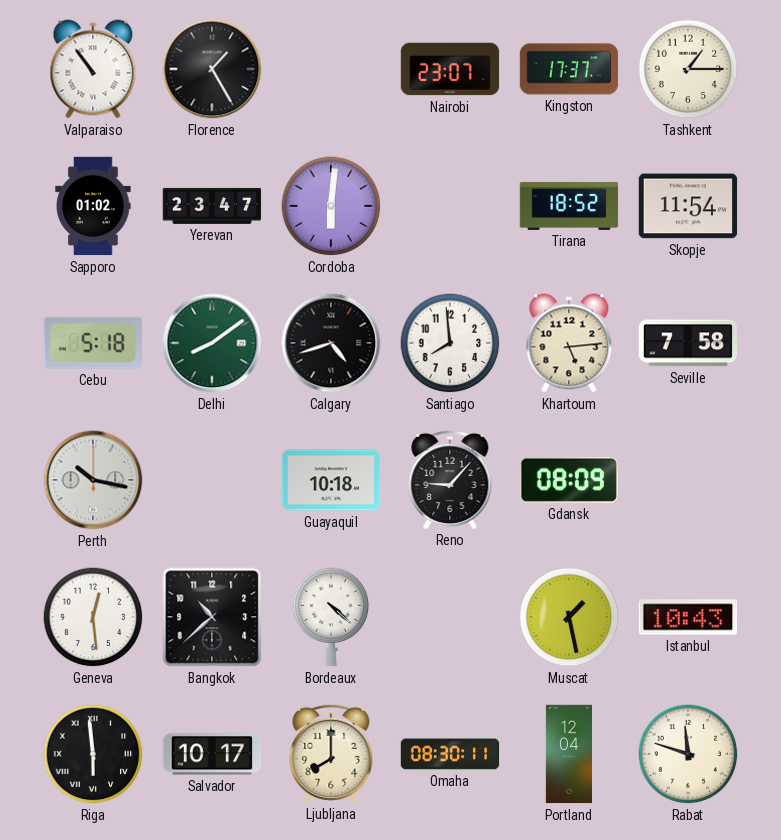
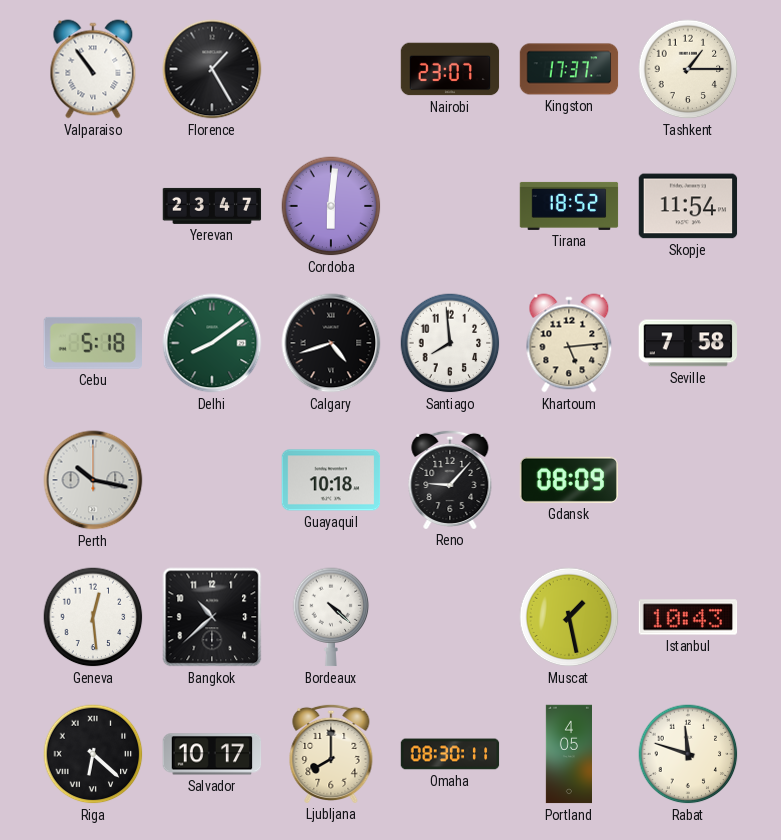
Sapporo: 01:02 -> none
Riga: 5:59 -> 6:22
Portland: 12:04 -> 4:05
